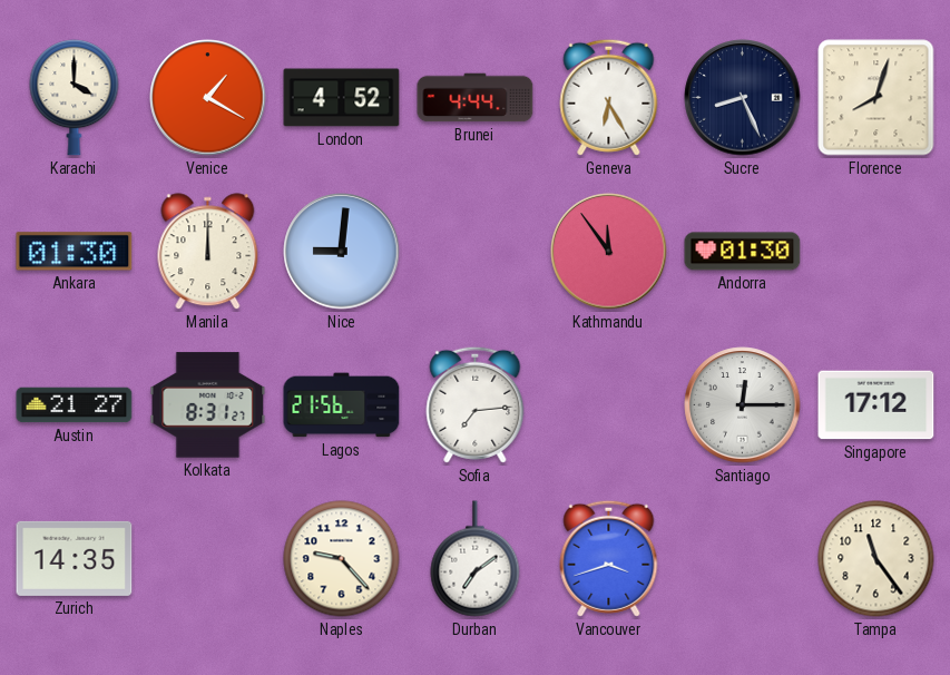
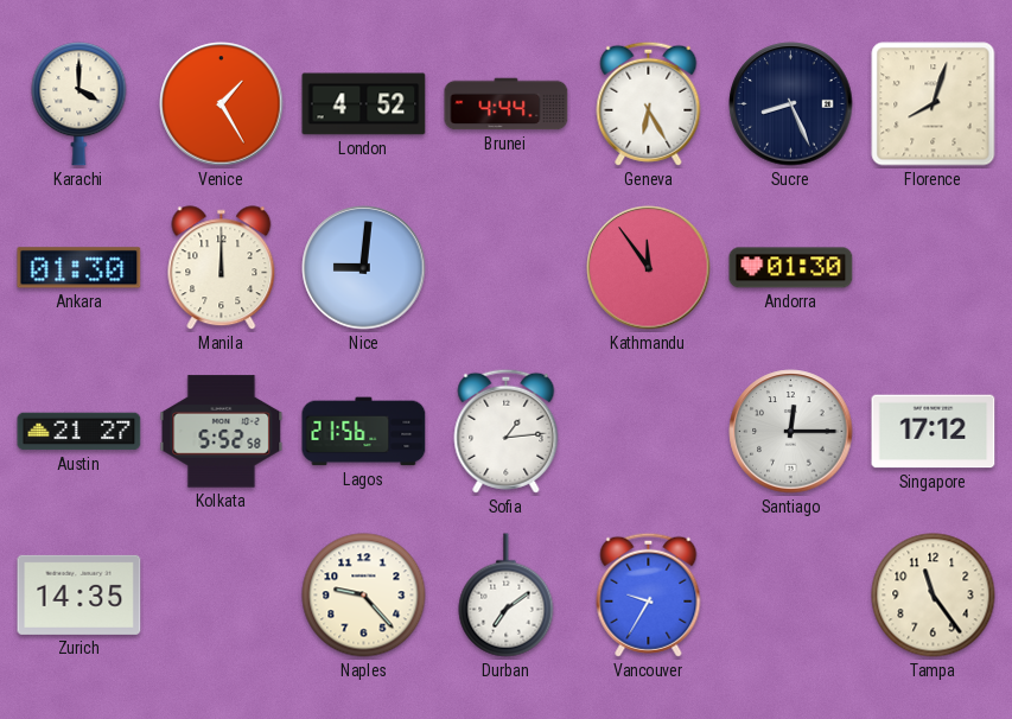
Venice: 1:20 -> 1:25
Kolkata: 8:31 -> 5:52
Sofia: 7:14 -> 1:14
Vancouver: 3:42 -> 9:35
